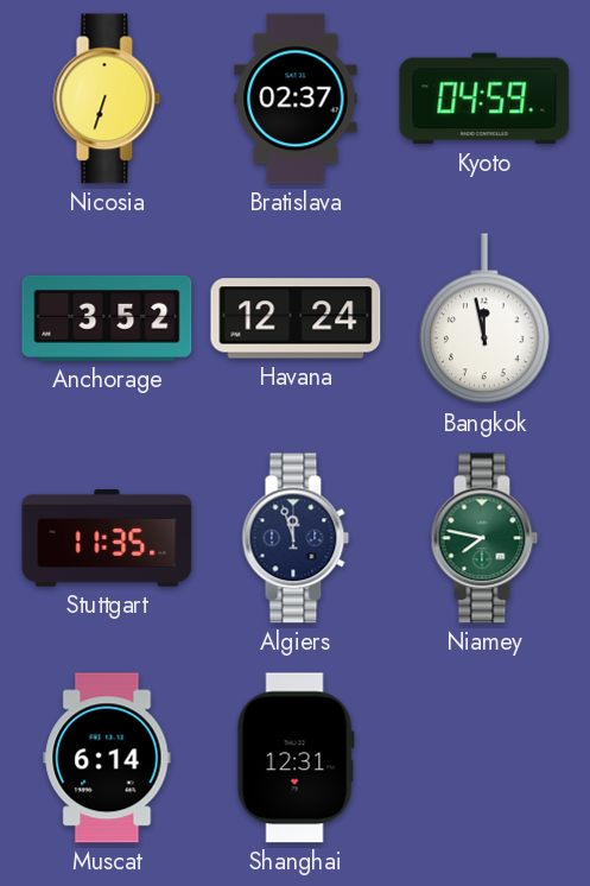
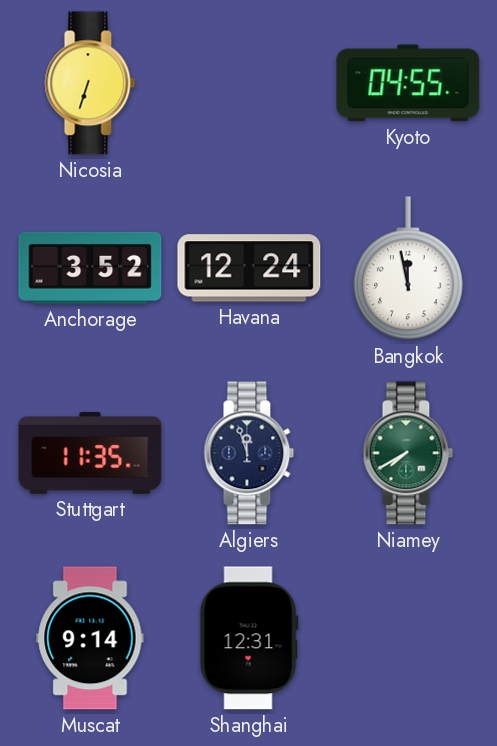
Bratislava: 02:37 -> none
Kyoto: 04:59 -> 04:55
Niamey: 7:47 -> 7:40
Muscat: 6:14 -> 9:14
